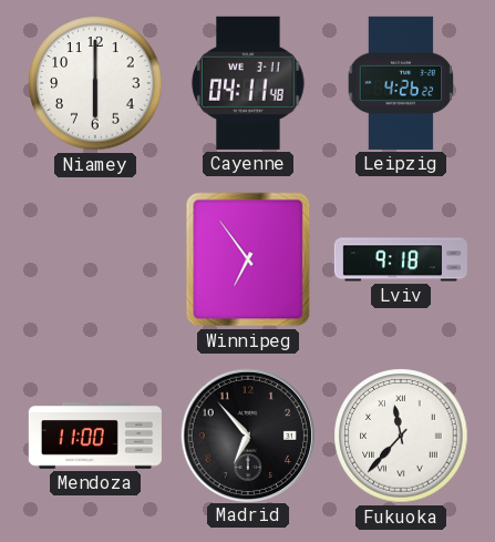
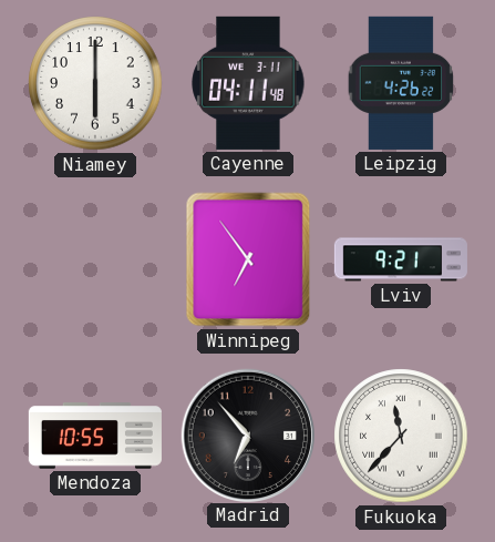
Lviv: 9:18 -> 9:21
Mendoza: 11:00 -> 10:55
